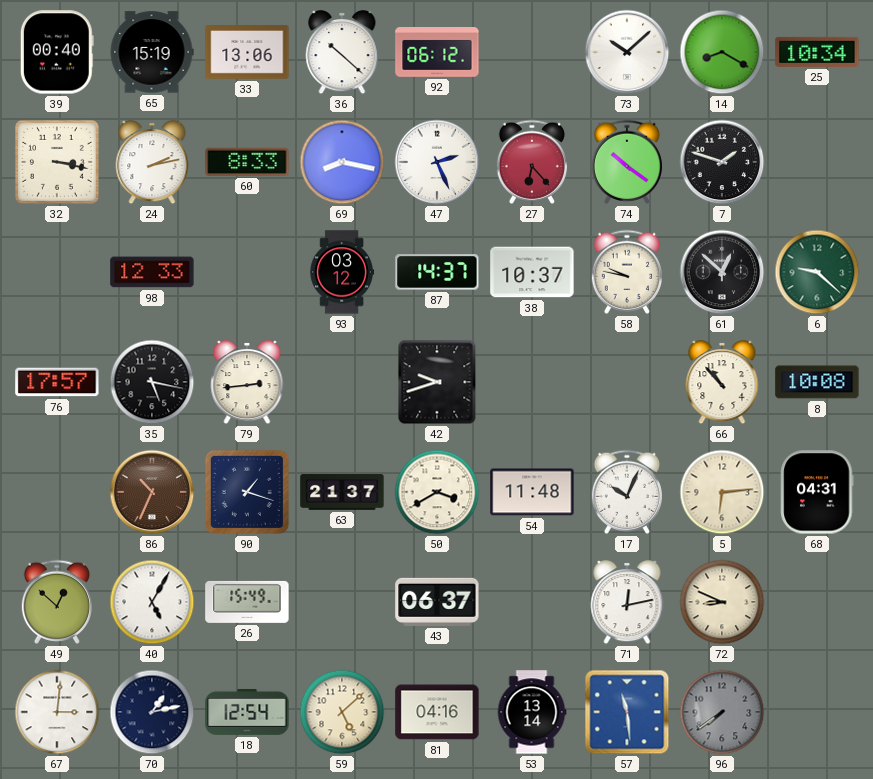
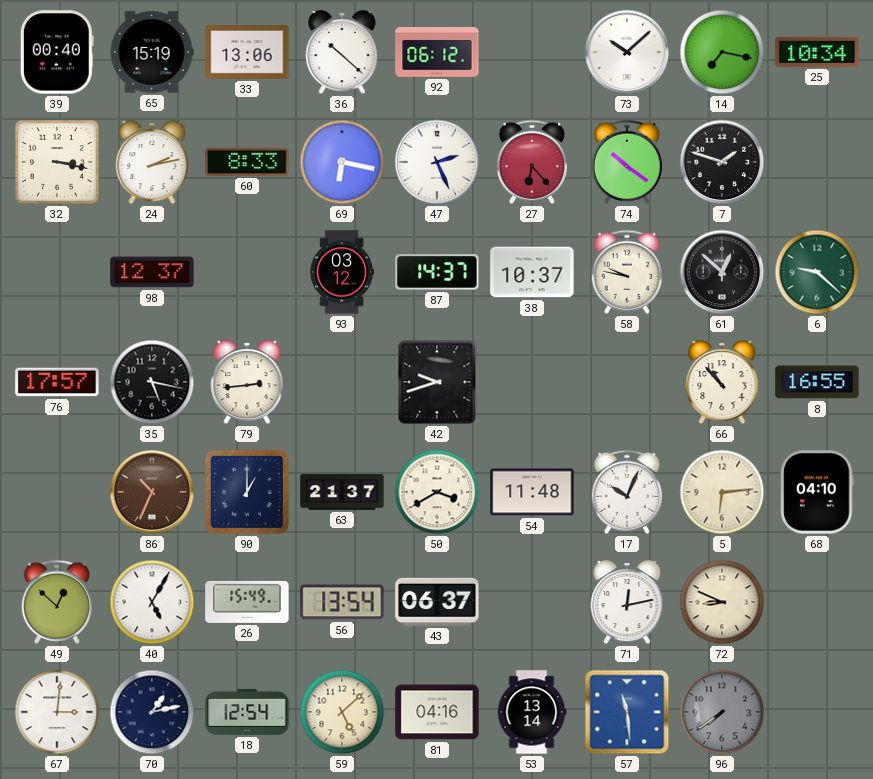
14: 8:20 -> 7:17
69: 8:17 -> 6:17
98: 12:33 -> 12:37
8: 10:08 -> 16:55
90: 1:18 -> 1:00
68: 04:31 -> 04:10
56: none -> 13:54
